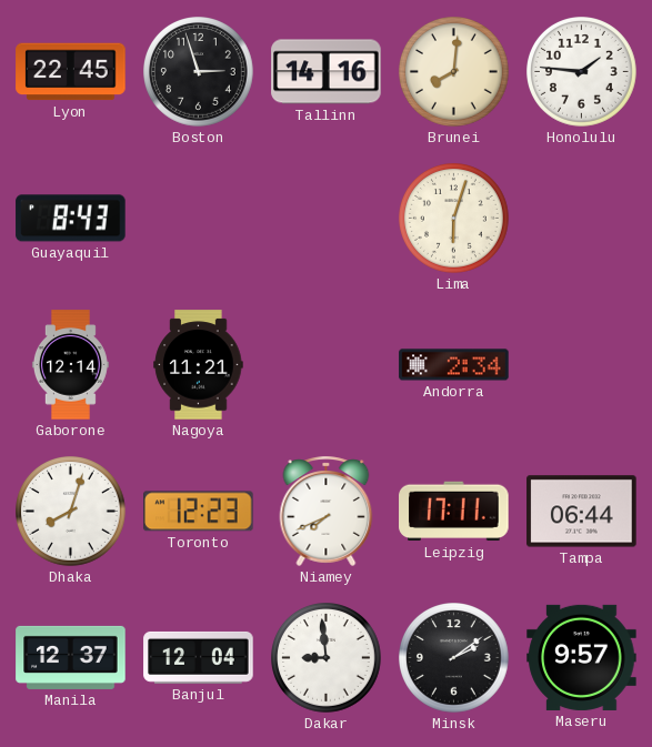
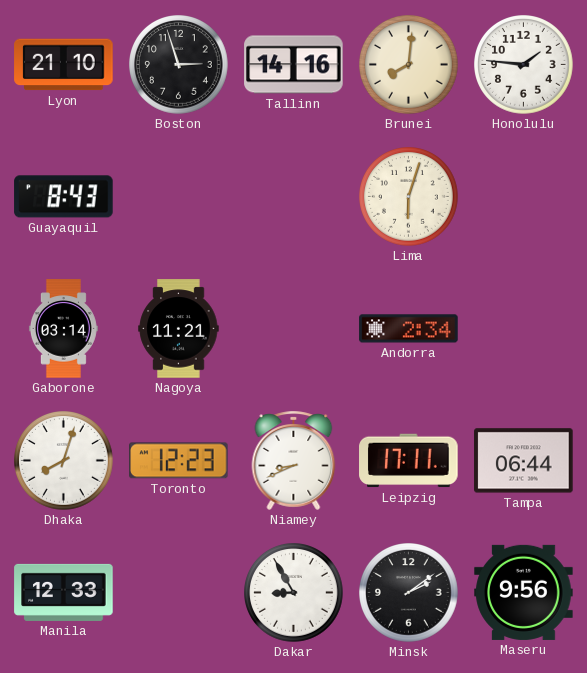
Lyon: 22:45 -> 21:10
Gaborone: 12:14 -> 03:14
Niamey: 7:41 -> 8:41
Manila: 12:37 -> 12:33
Banjul: 12:04 -> none
Dakar: 8:59 -> 8:55
Maseru: 9:57 -> 9:56
